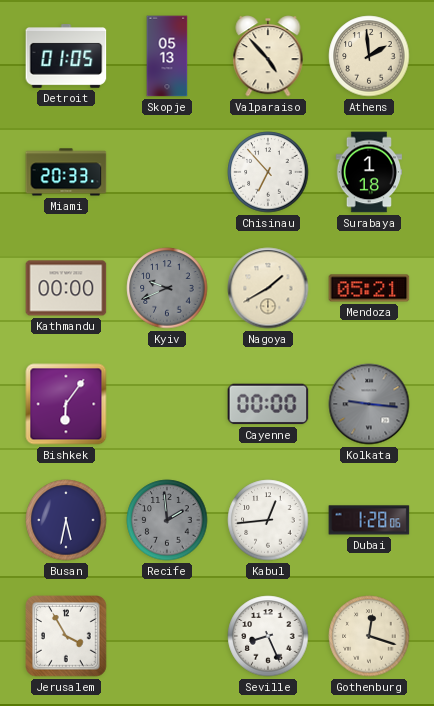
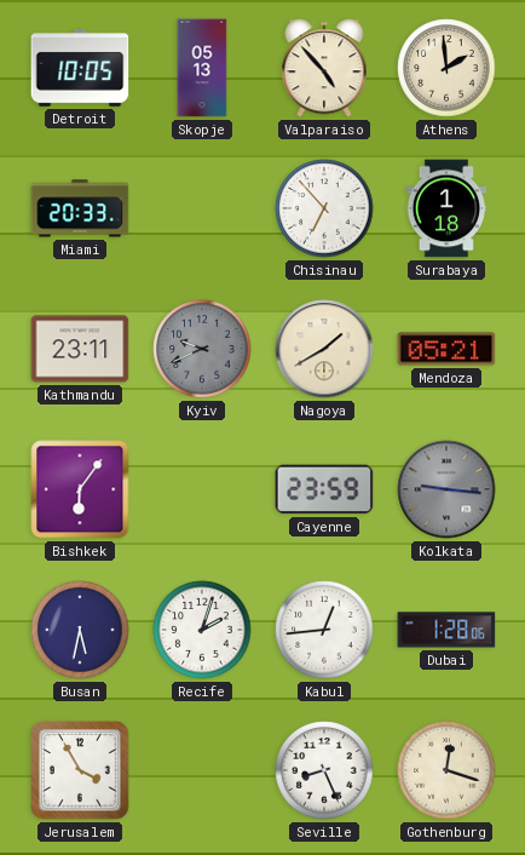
Detroit: 01:05 -> 10:05
Kathmandu: 00:00 -> 23:11
Cayenne: 00:00 -> 23:59
Recife: 1:59 -> 2:03
Recife dial: grey -> white
